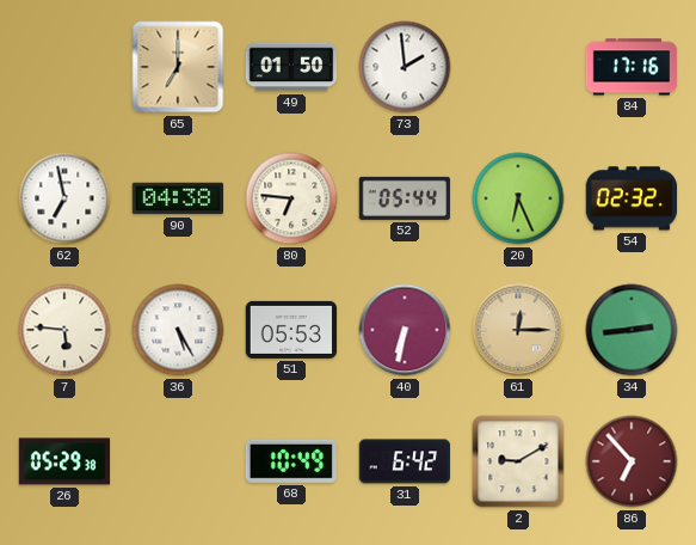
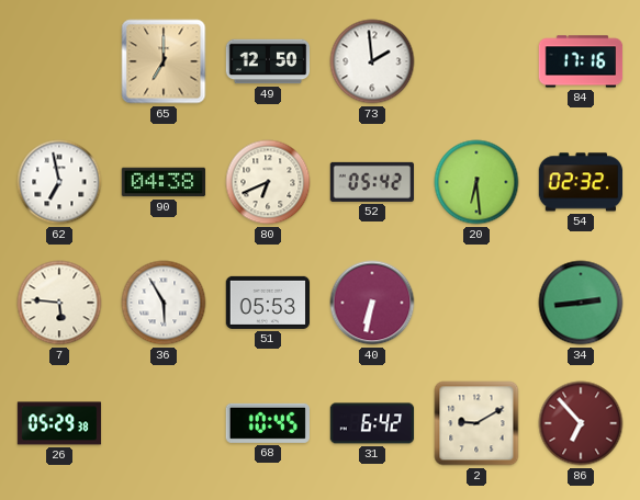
49: 01:50 -> 12:50
80: 6:46 -> 6:41
52: 05:44 -> 05:42
20: 6:26 -> 6:29
36: 5:25 -> 5:55
61: 12:15 -> none
68: 10:49 -> 10:45
